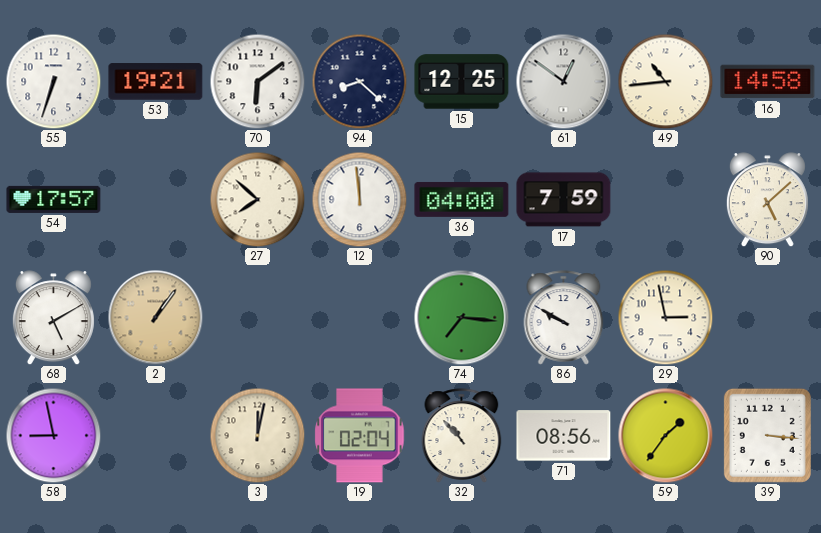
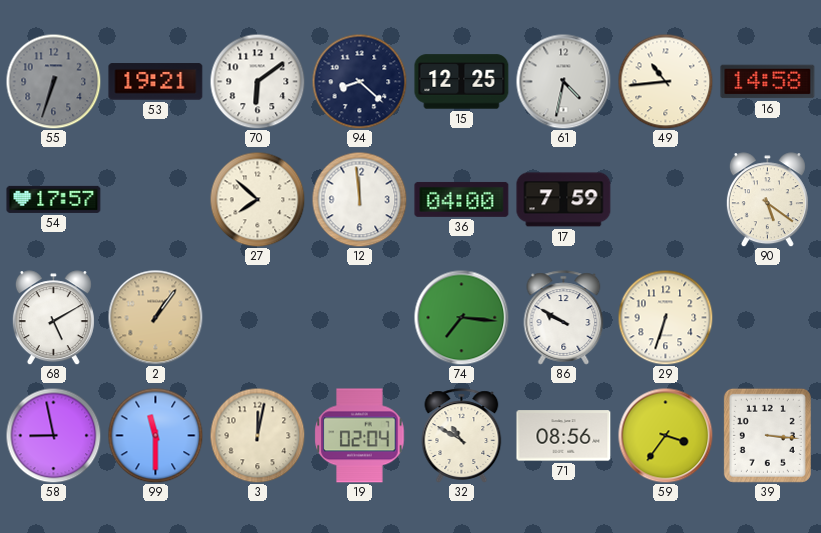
55 dial: white -> grey
61: 12:51 -> 4:32
90: 5:08 -> 5:21
29: 2:58 -> 6:33
99: none -> 11:30
32: 10:53 -> 10:50
59: 1:36 -> 3:36
